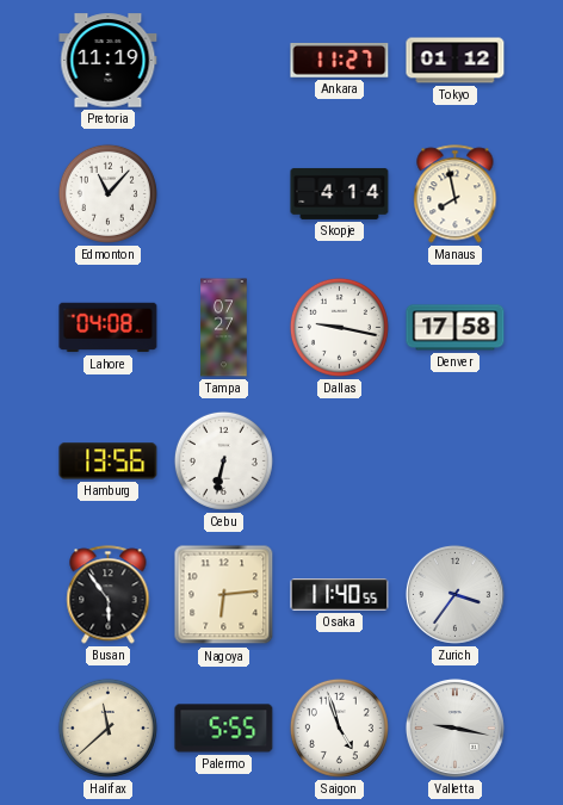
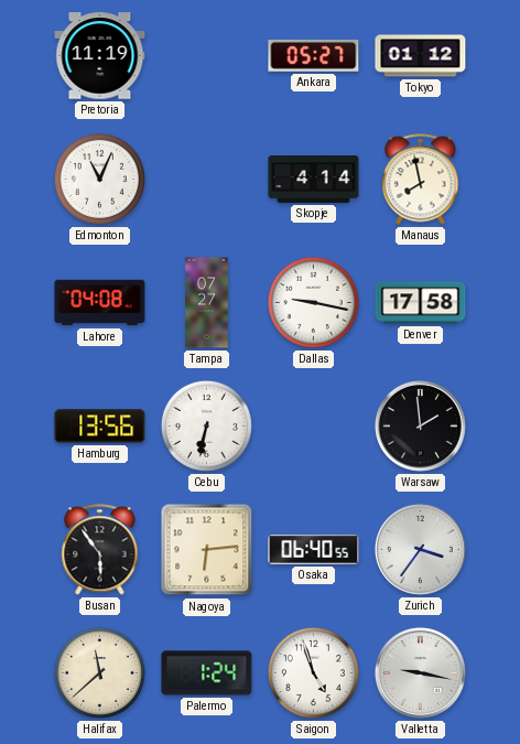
Ankara: 11:27 -> 05:27
Edmonton: 11:07 -> 11:04
Warsaw: none -> 1:59
Osaka: 11:40 -> 06:40
Palermo: 5:55 -> 1:24
